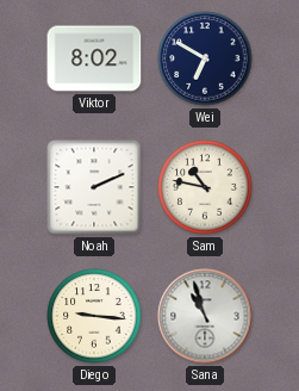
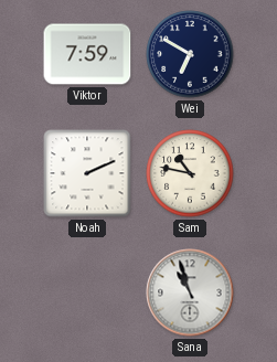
Viktor: 8:02 -> 7:59
Diego: 9:16 -> none
